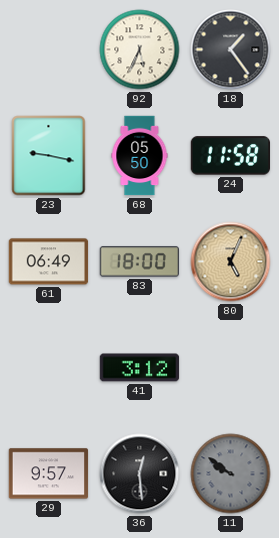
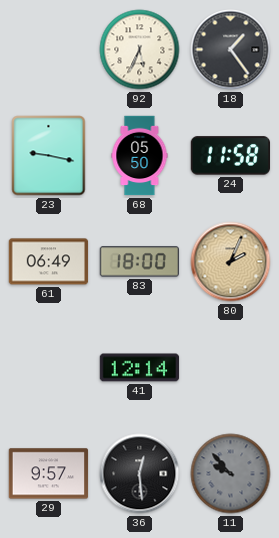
80: 5:04 -> 2:04
41: 3:12 -> 12:14
11: 9:51 -> 9:53
